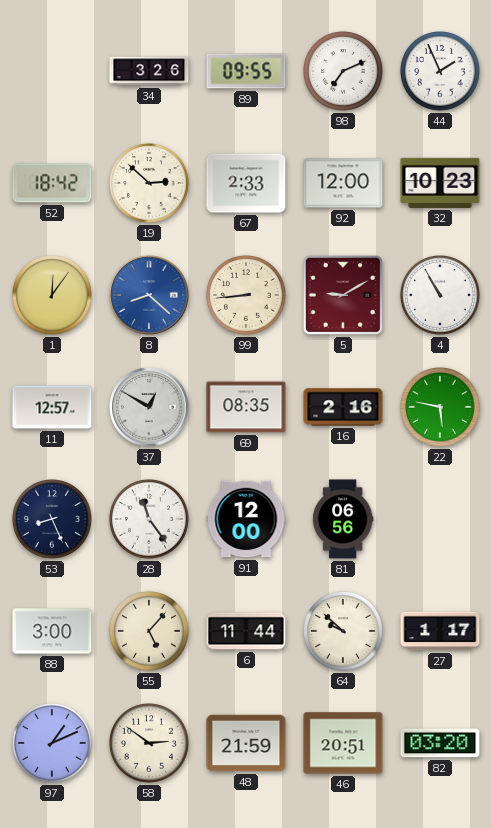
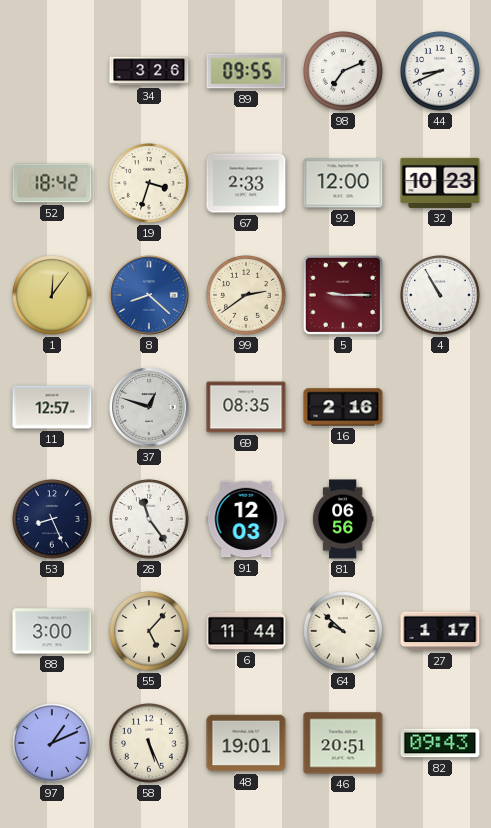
44: 1:56 -> 8:41
19: 2:52 -> 3:33
99: 8:44 -> 2:39
5: 9:10 -> 9:15
37: 12:50 -> 12:48
22: 5:47 -> none
91: 12:00 -> 12:03
58: 2:51 -> 5:26
48: 21:59 -> 19:01
82: 03:20 -> 09:43
